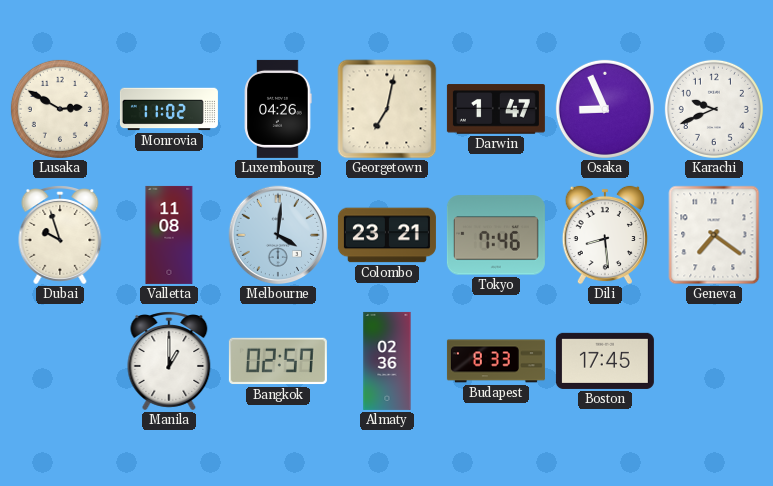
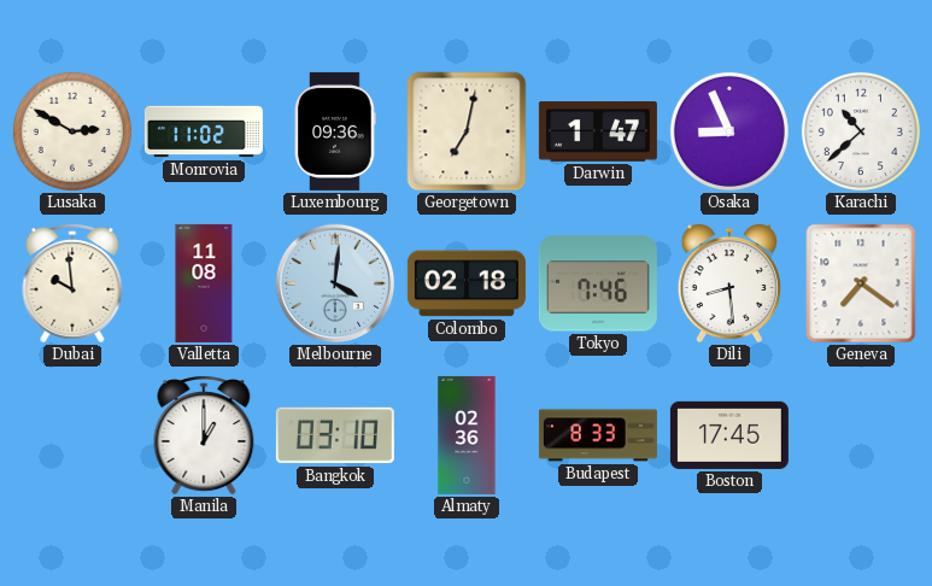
Luxembourg: 04:26 -> 09:36
Karachi: 9:41 -> 10:38
Dubai: 9:57 -> 9:59
Colombo: 23:21 -> 02:18
Bangkok: 02:57 -> 03:10
